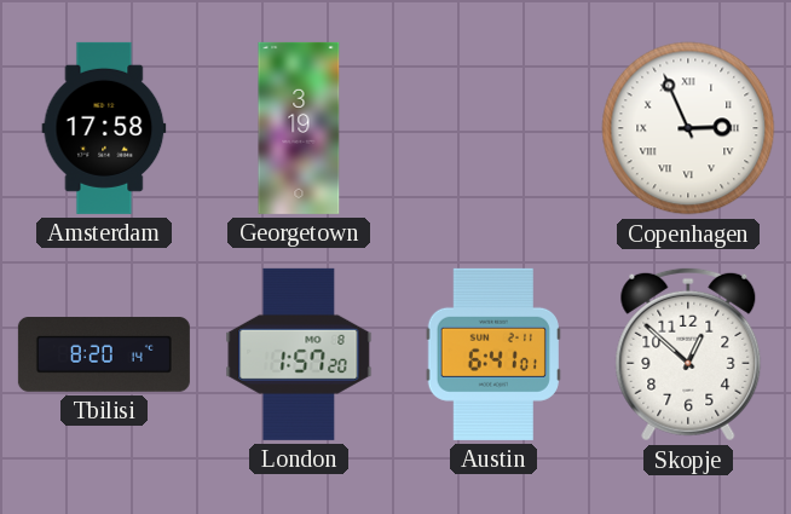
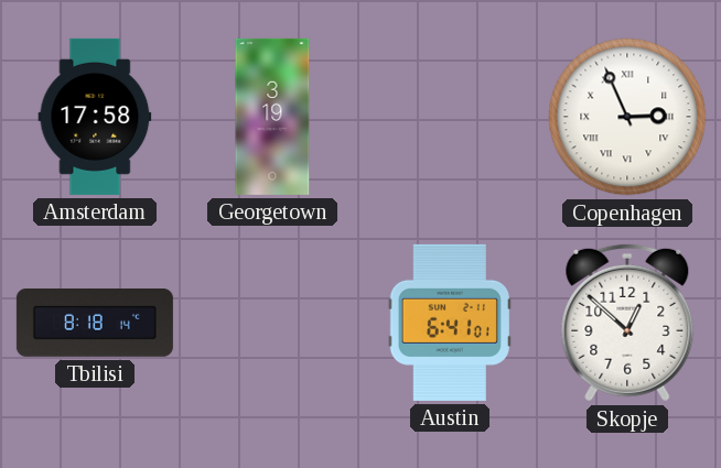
Tbilisi: 8:20 -> 8:18
London: 1:57 -> none
